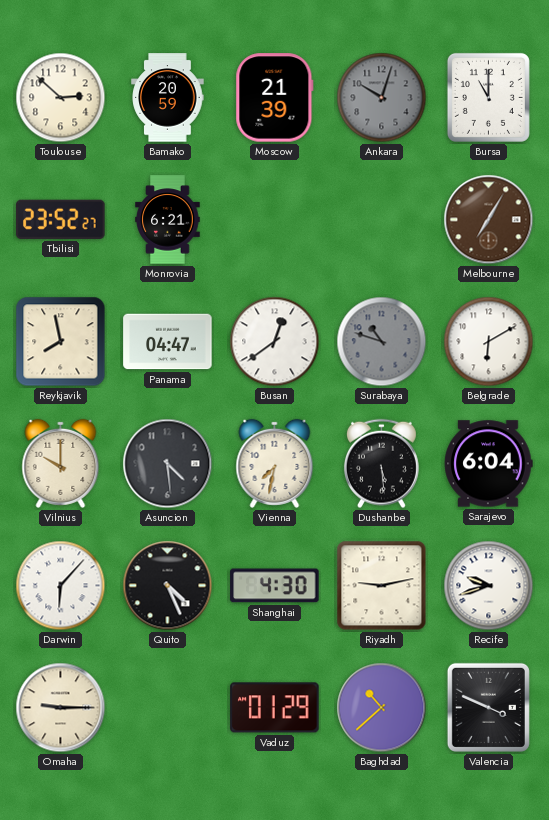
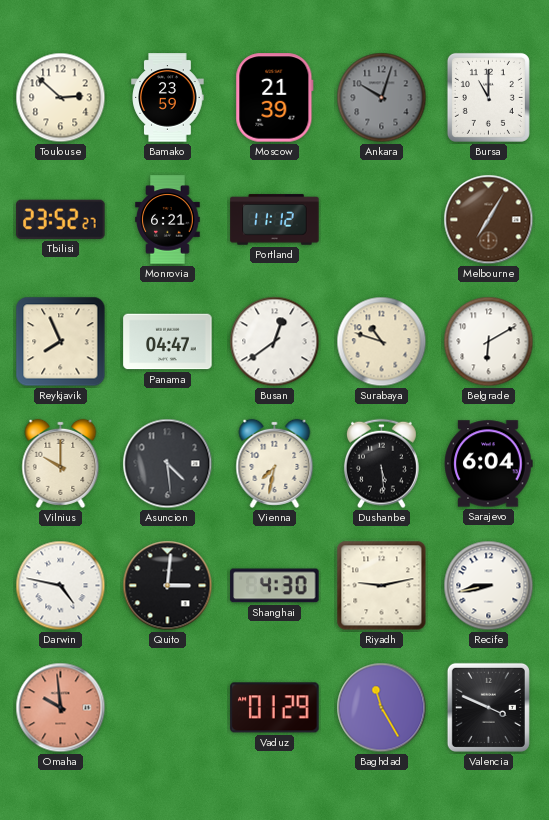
Bamako: 20:59 -> 23:59
Portland: none -> 11:12
Reykjavik: 7:58 -> 7:56
Surabaya dial: grey -> cream
Darwin: 6:07 -> 4:47
Quito: 4:26 -> 3:01
Recife: 9:42 -> 8:43
Omaha: 9:15 -> 9:59
Omaha dial: cream -> salmon
Baghdad: 10:38 -> 11:25
